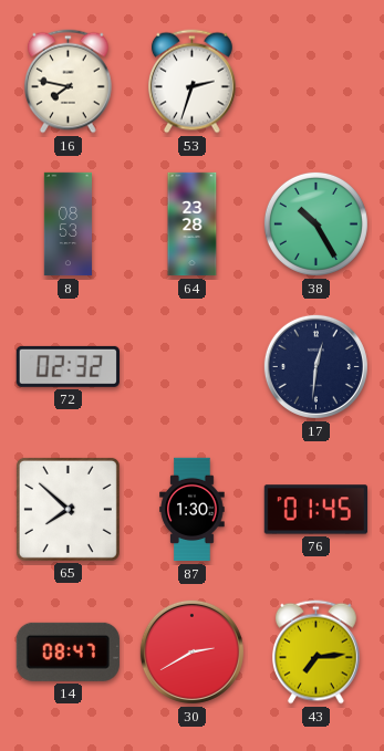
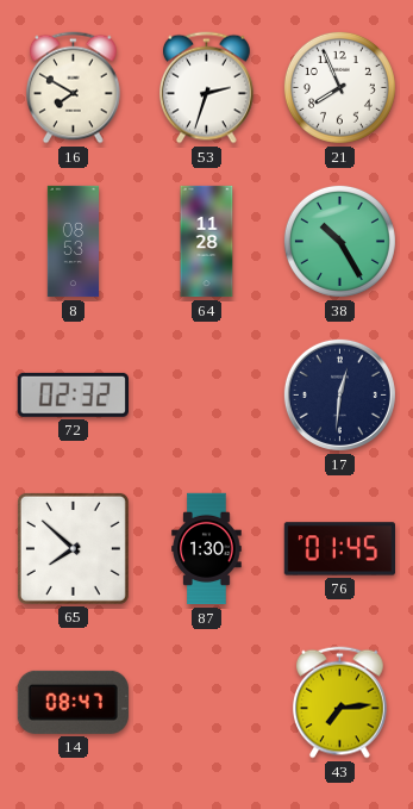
16: 7:47 -> 7:50
21: none -> 7:56
64: 23:28 -> 11:28
30: 2:40 -> none
